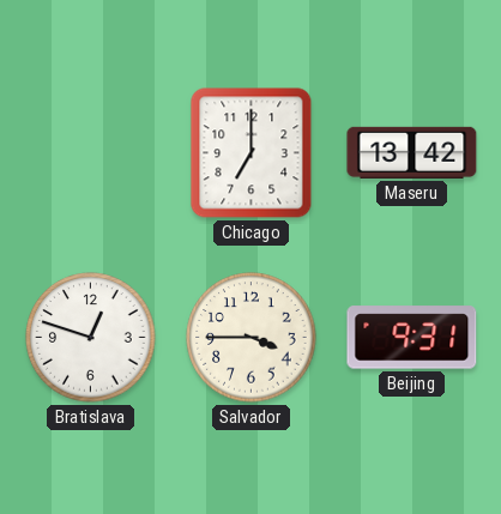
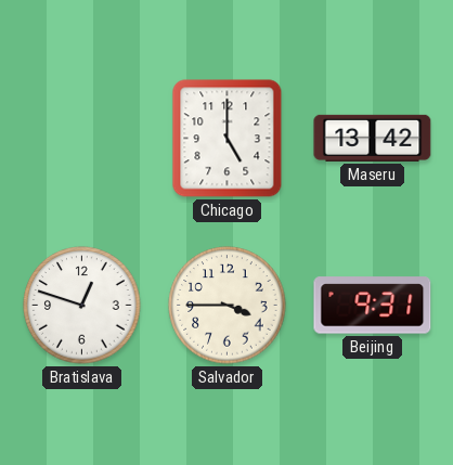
Chicago: 7:00 -> 5:00
